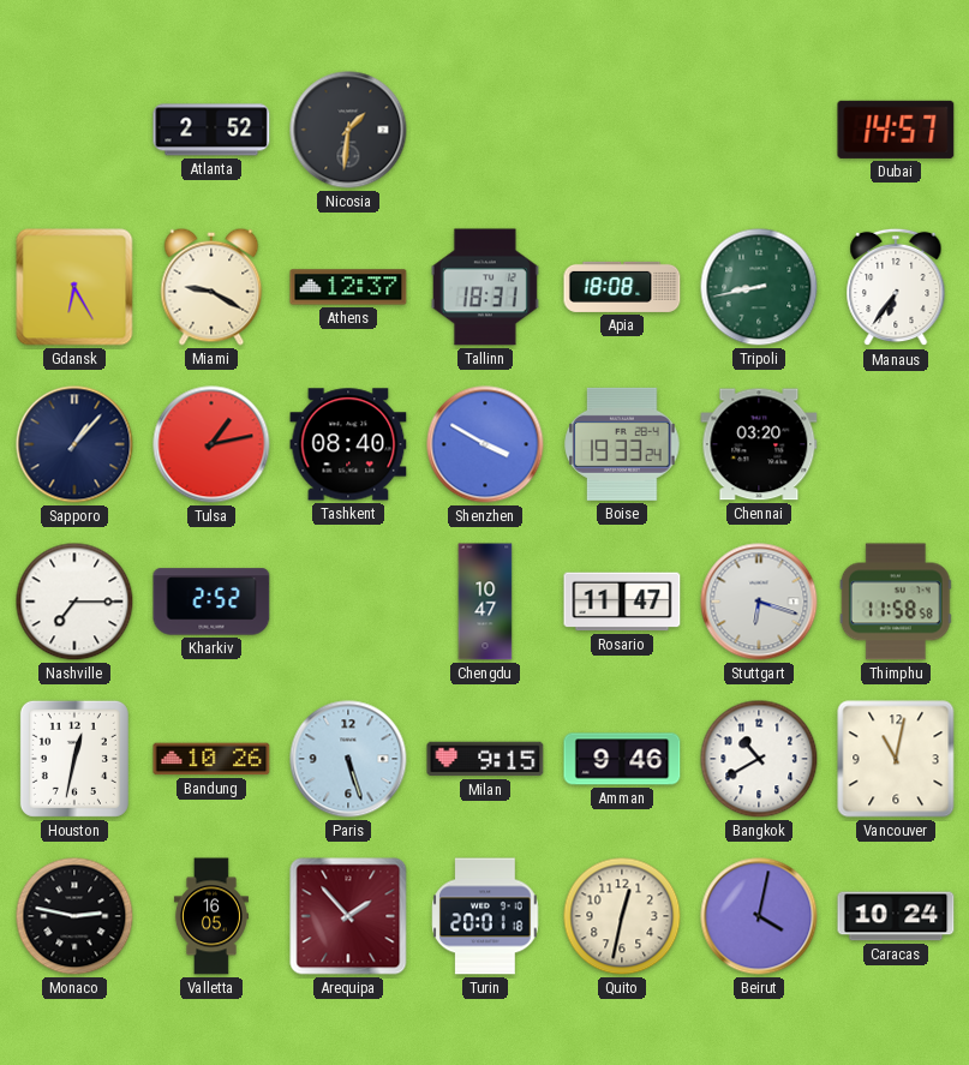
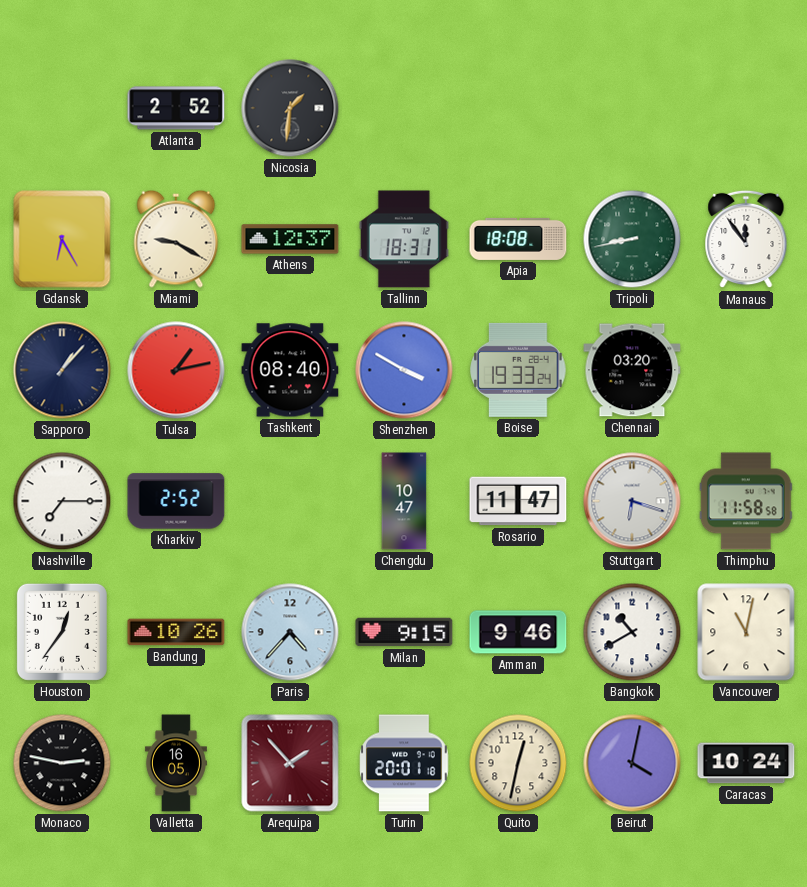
Dubai: 14:57 -> none
Manaus: 6:36 -> 11:54
Houston: 12:32 -> 12:36
Paris: 5:27 -> 4:37
